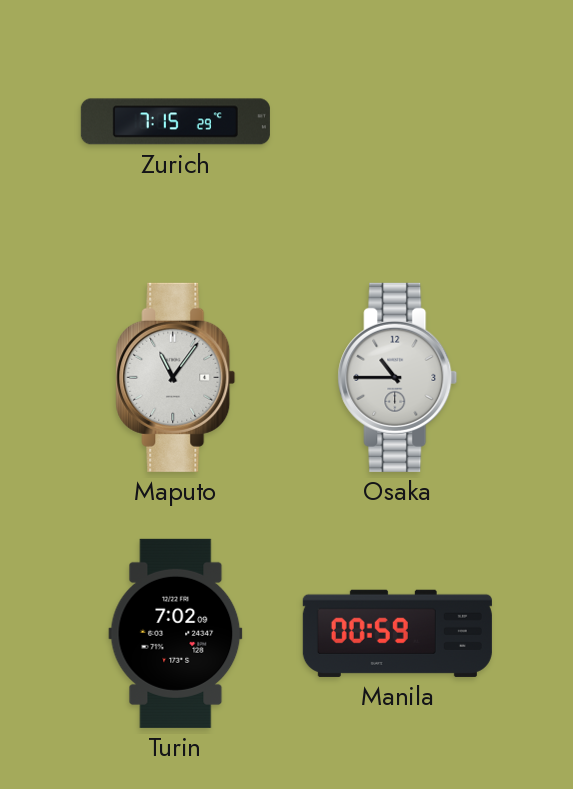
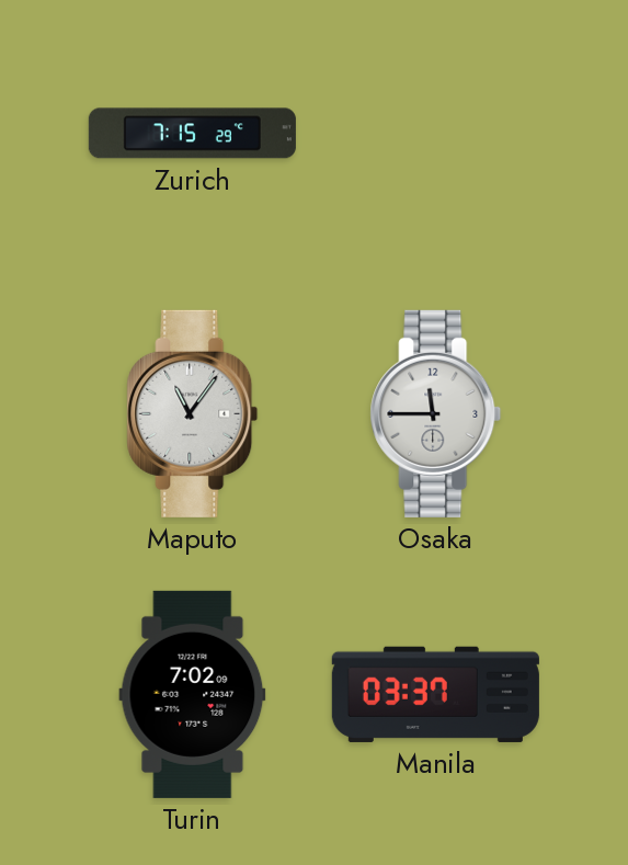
Osaka: 10:45 -> 11:45
Manila: 00:59 -> 03:37
